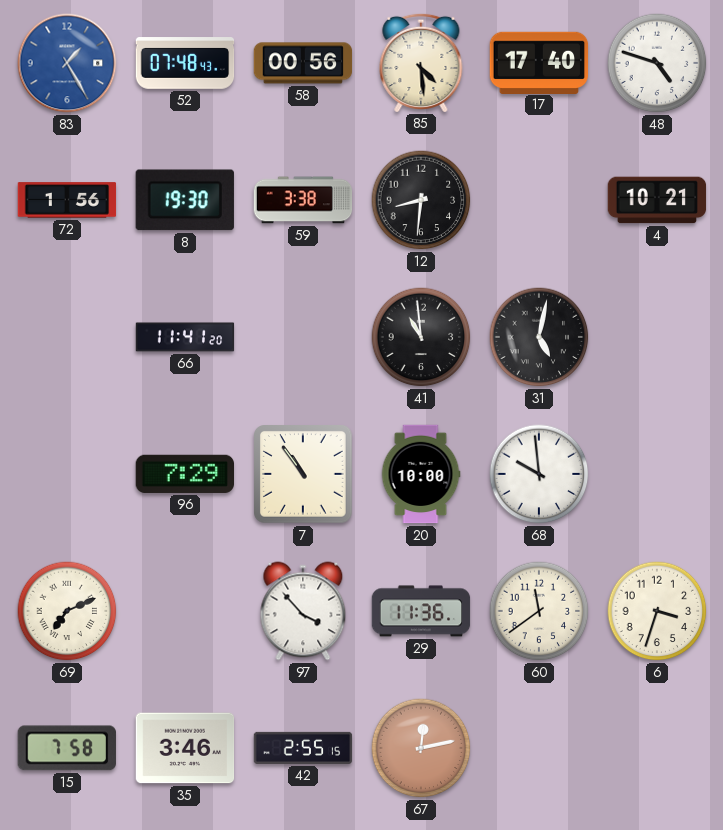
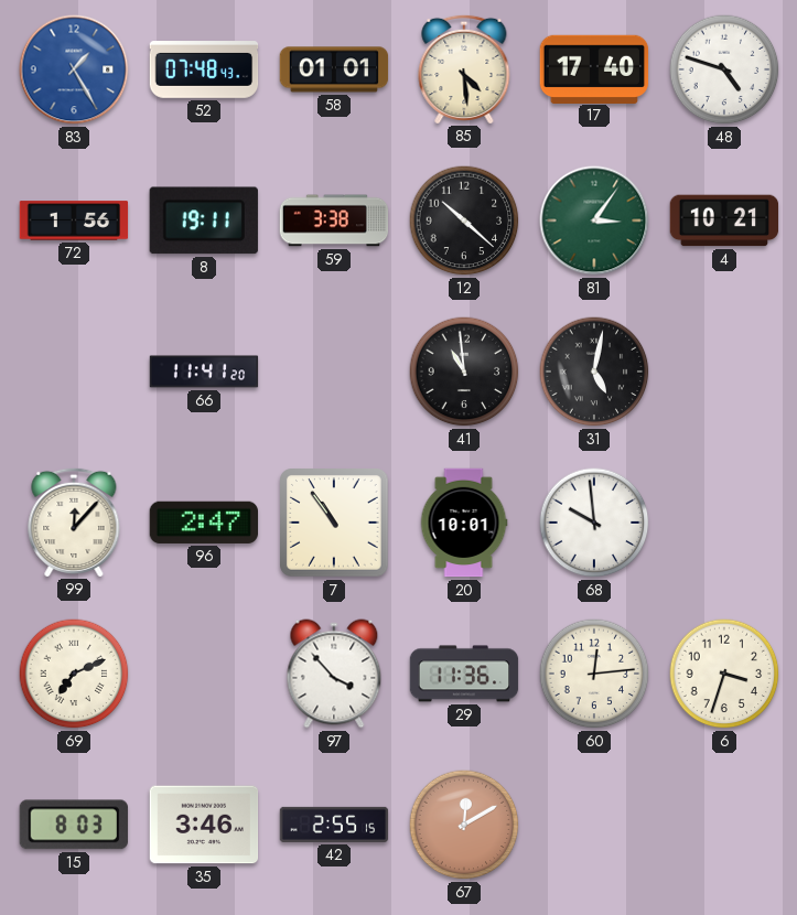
58: 00:56 -> 01:01
8: 19:30 -> 19:11
12: 8:31 -> 10:22
81: none -> 3:06
99: none -> 12:07
96: 7:29 -> 2:47
20: 10:00 -> 10:01
60: 11:39 -> 12:14
15: 7:58 -> 8:03
67: 12:13 -> 12:10
